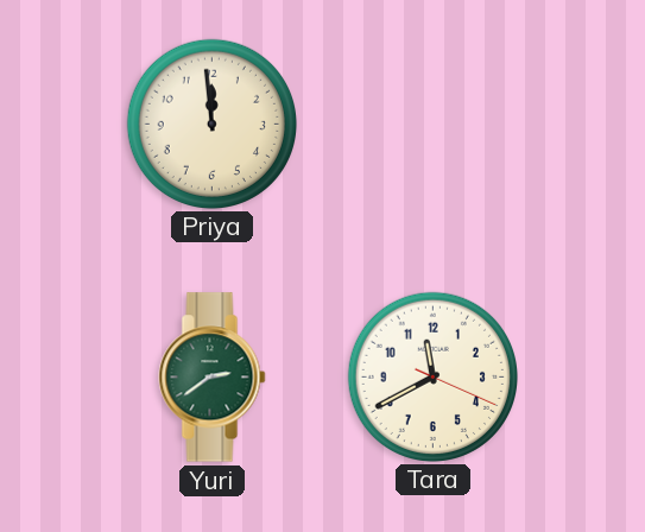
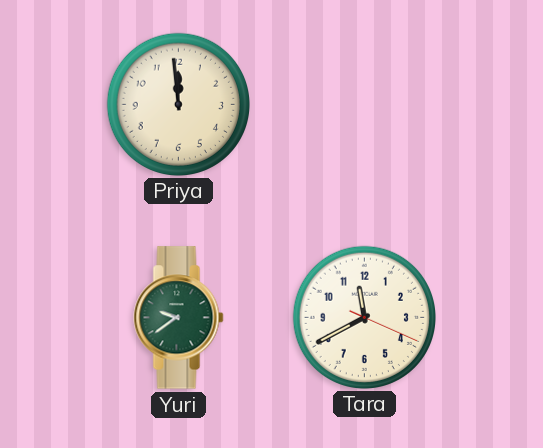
Yuri: 2:39 -> 9:39
